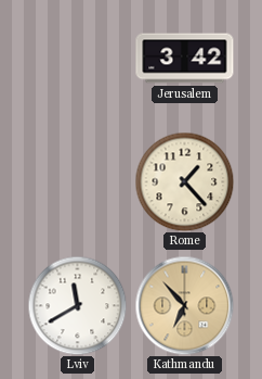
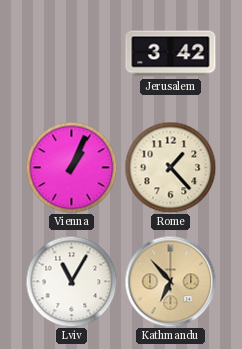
Vienna: none -> 1:04
Lviv: 11:40 -> 11:05
